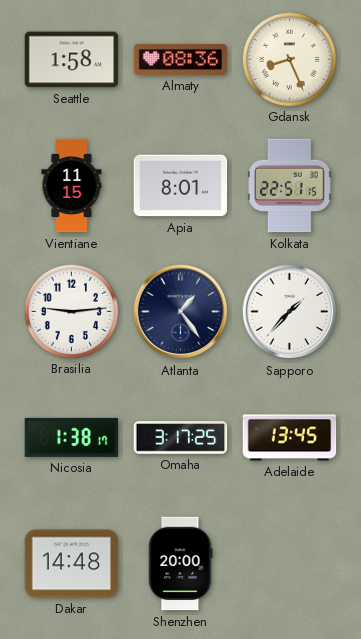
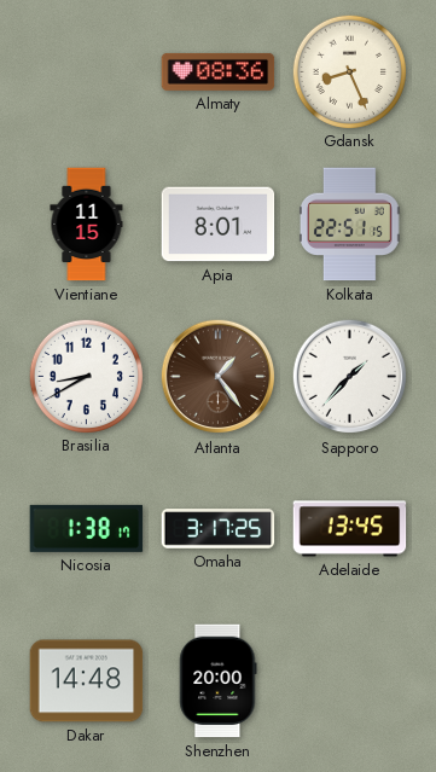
Seattle: 1:58 -> none
Brasilia: 9:14 -> 8:40
Atlanta dial: navy -> brown
